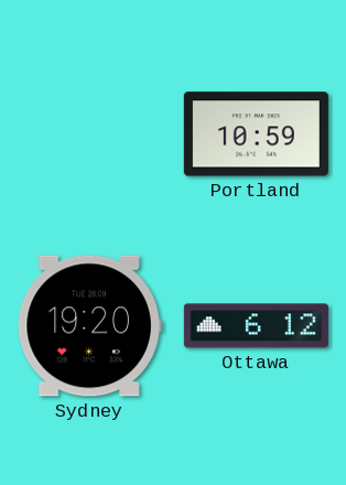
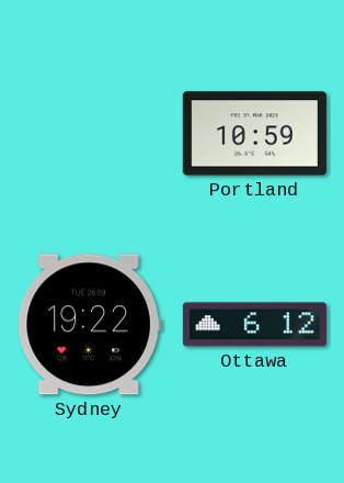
Sydney: 19:20 -> 19:22
